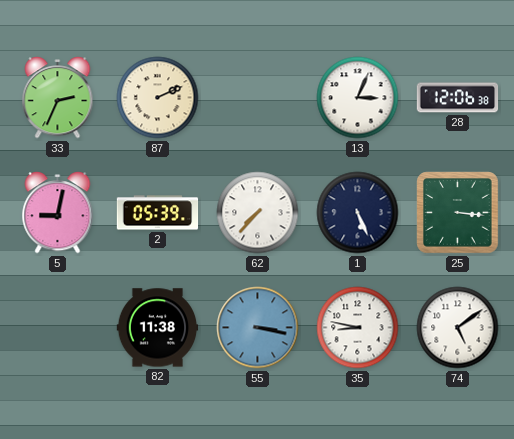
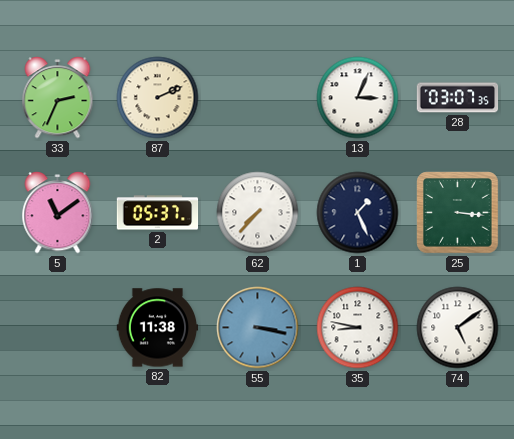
28: 12:06 -> 03:07
5: 9:02 -> 11:09
2: 05:39 -> 05:37
1: 5:26 -> 1:26
